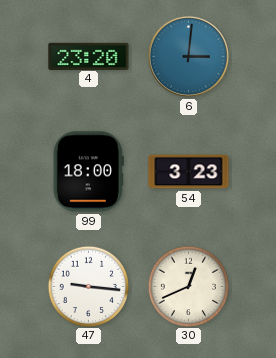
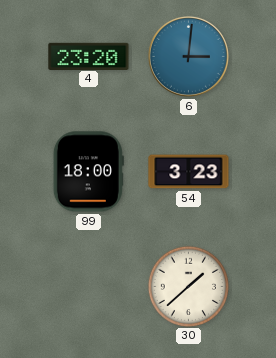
47: 9:16 -> none
30: 12:41 -> 1:38
